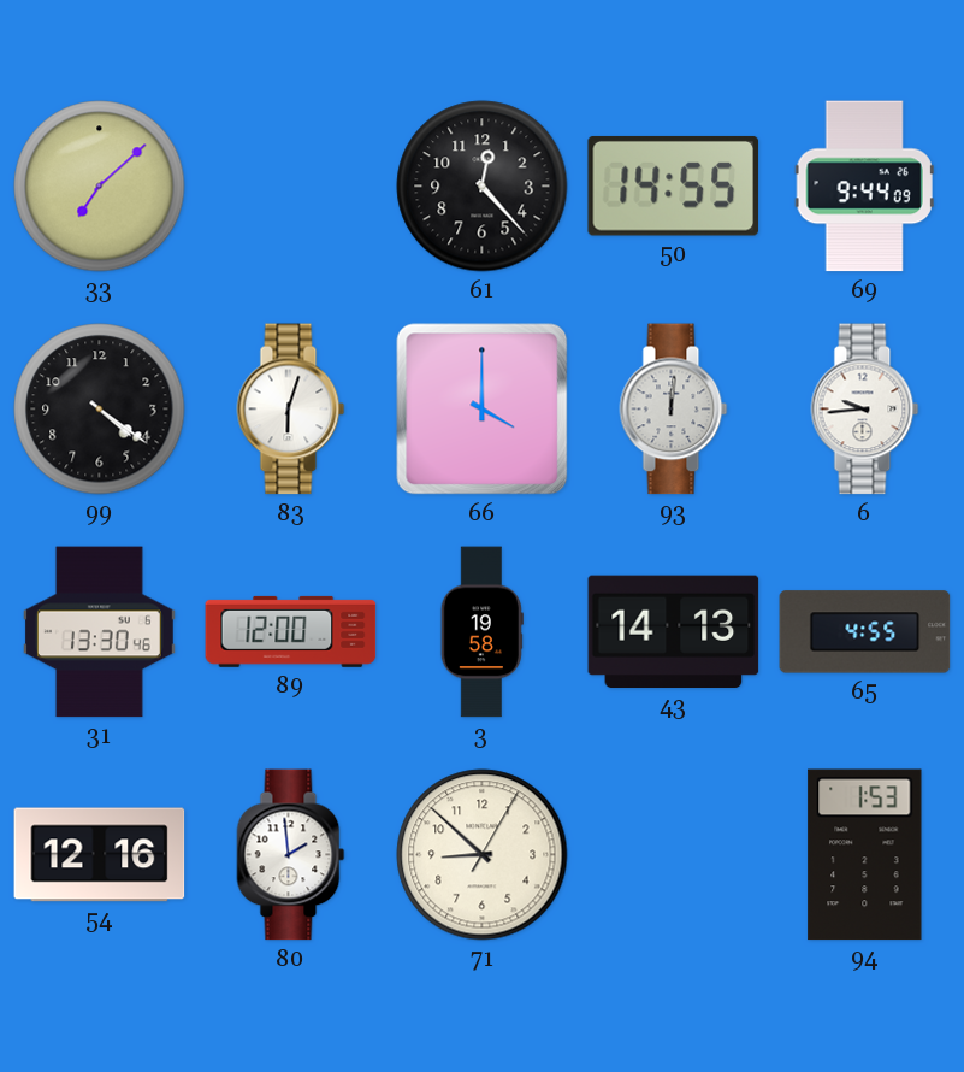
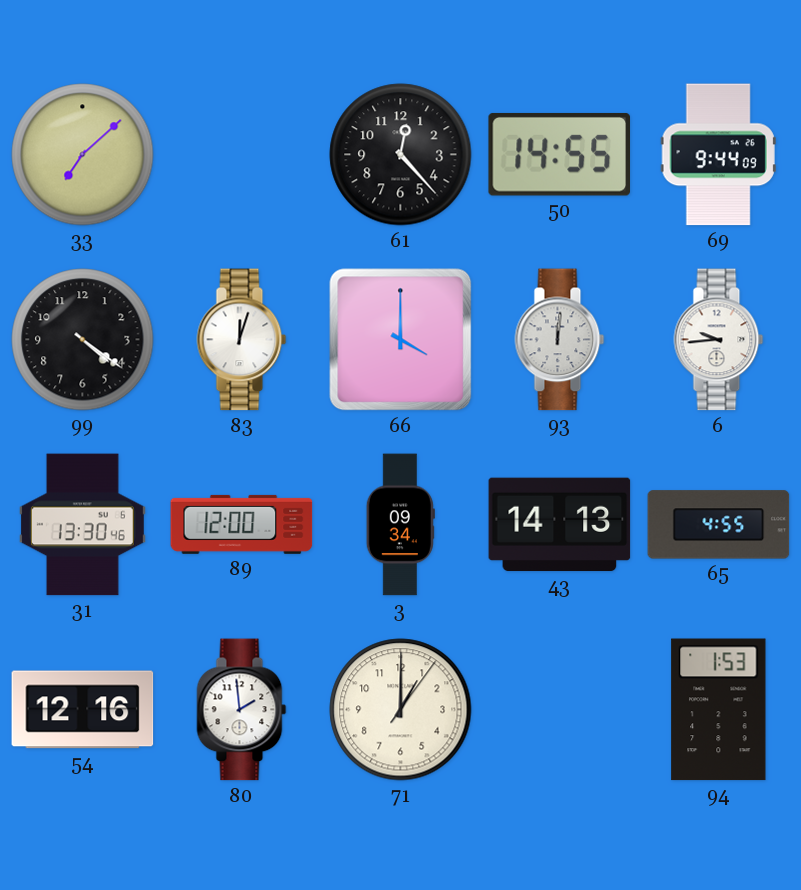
83: 6:03 -> 12:03
3: 19:58 -> 09:34
71: 8:52 -> 1:00
